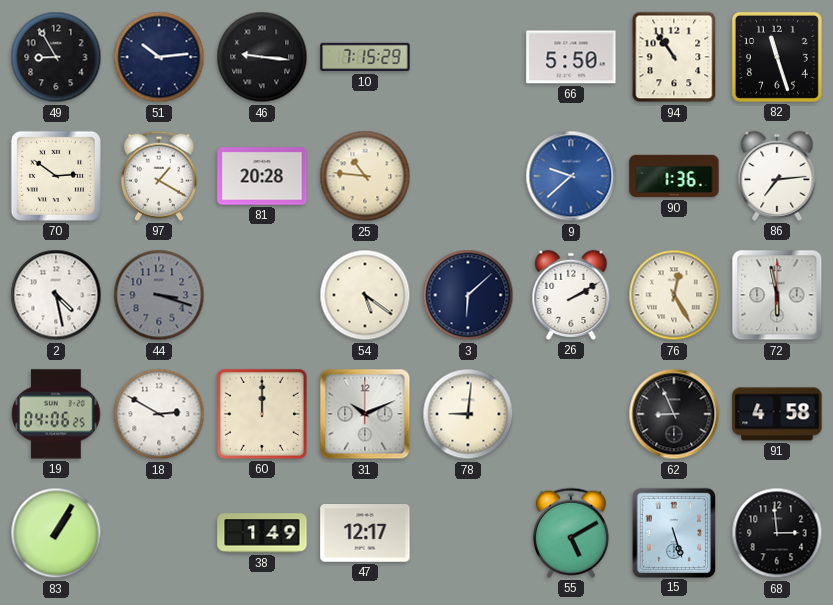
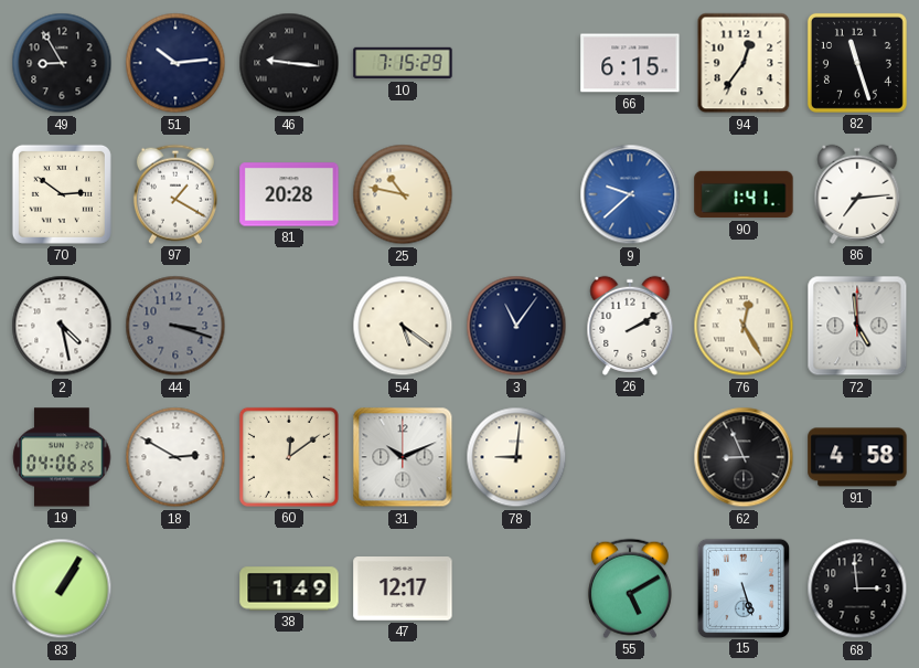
66: 5:50 -> 6:15
94: 10:54 -> 12:36
25: 10:46 -> 10:47
90: 1:36 -> 1:41
3: 6:08 -> 11:06
72: 5:58 -> 4:59
60: 12:00 -> 12:09
